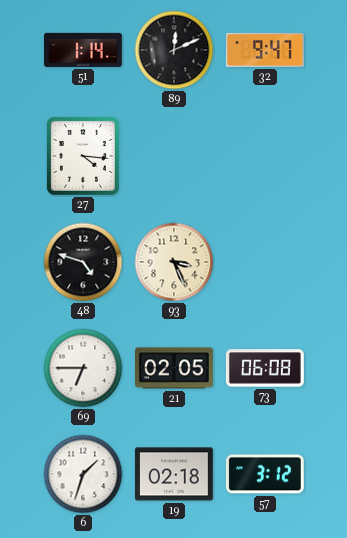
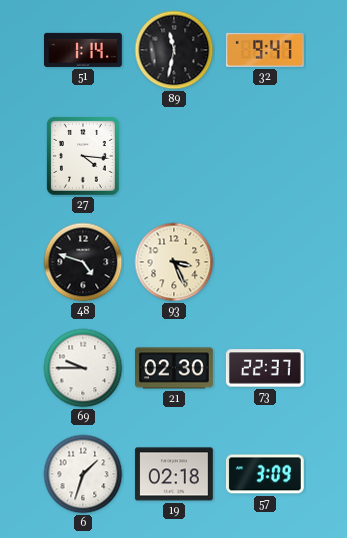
89: 12:11 -> 11:32
69: 6:45 -> 9:45
21: 02:05 -> 02:30
73: 06:08 -> 22:37
57: 3:12 -> 3:09
